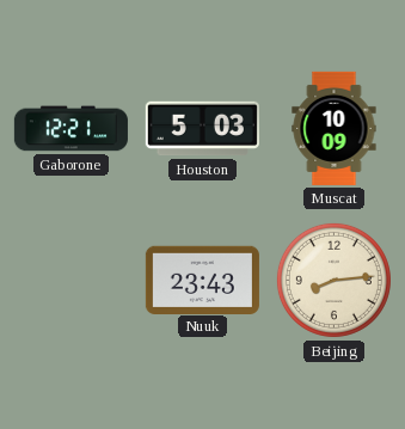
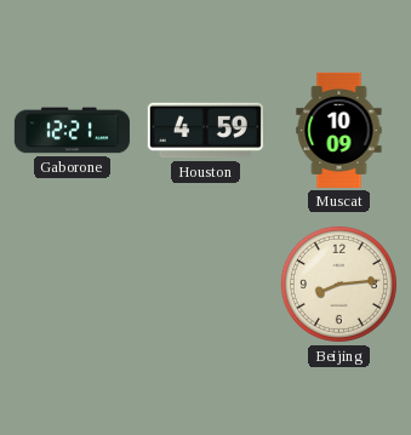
Houston: 5:03 -> 4:59
Nuuk: 23:43 -> none
